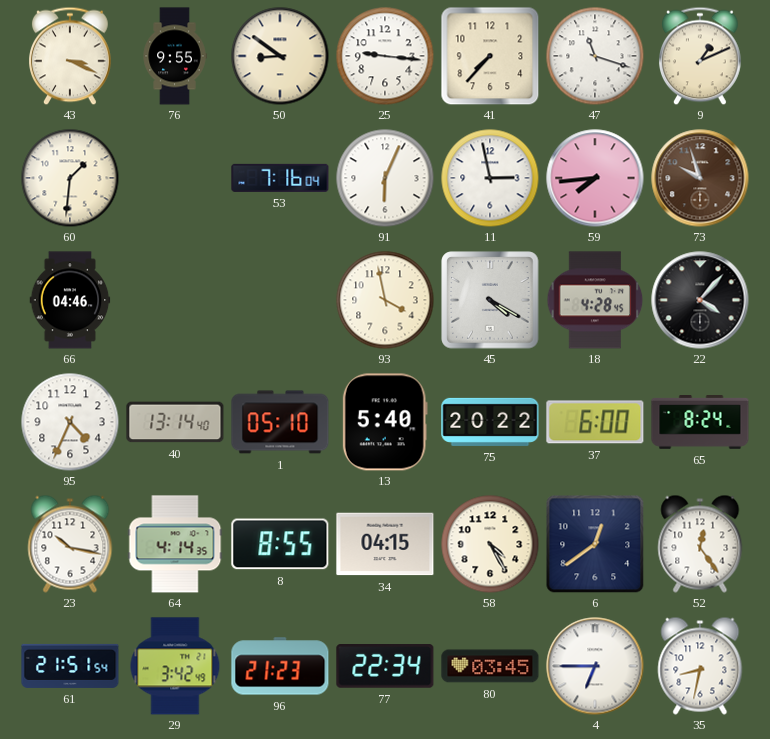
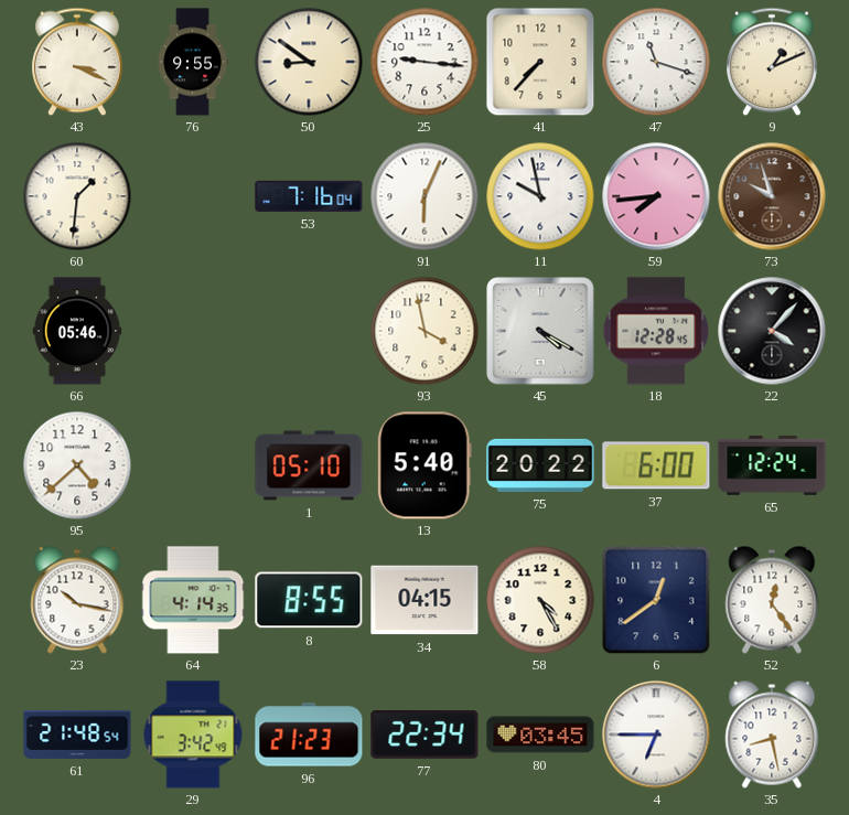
11: 2:58 -> 9:58
66: 04:46 -> 05:46
18: 4:28 -> 12:28
95: 4:34 -> 4:38
40: 13:14 -> none
65: 8:24 -> 12:24
61: 21:51 -> 21:48
35: 8:32 -> 8:28
